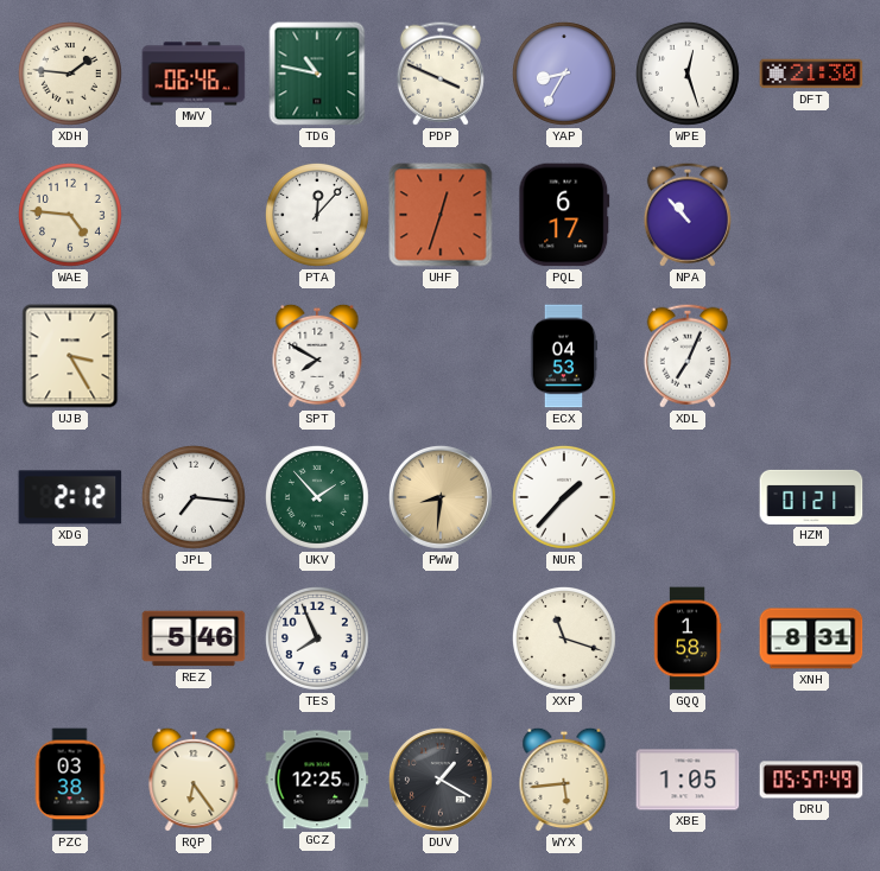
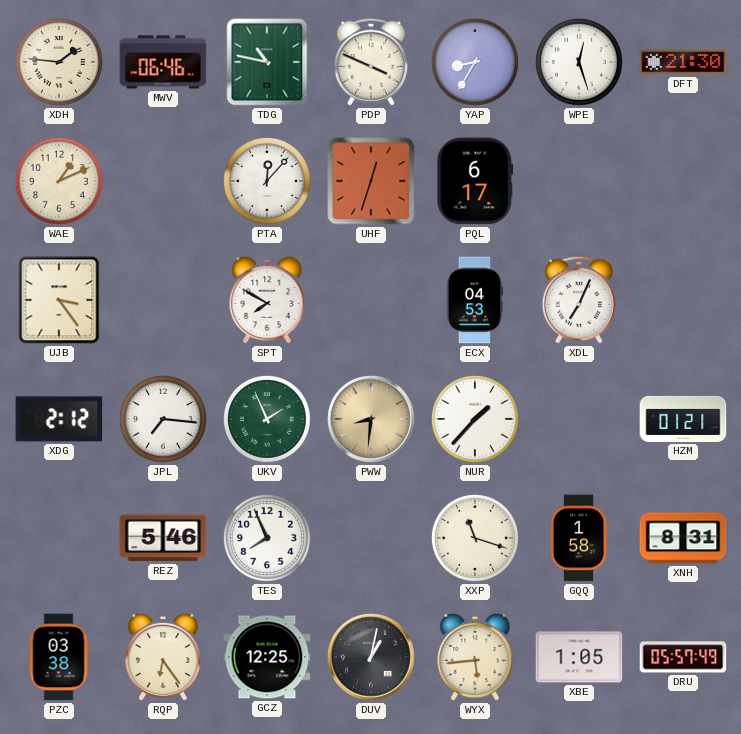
WAE: 4:46 -> 1:11
NPA: 10:53 -> none
UJB: 3:25 -> 3:24
UKV: 1:53 -> 1:56
DUV: 1:20 -> 1:02
